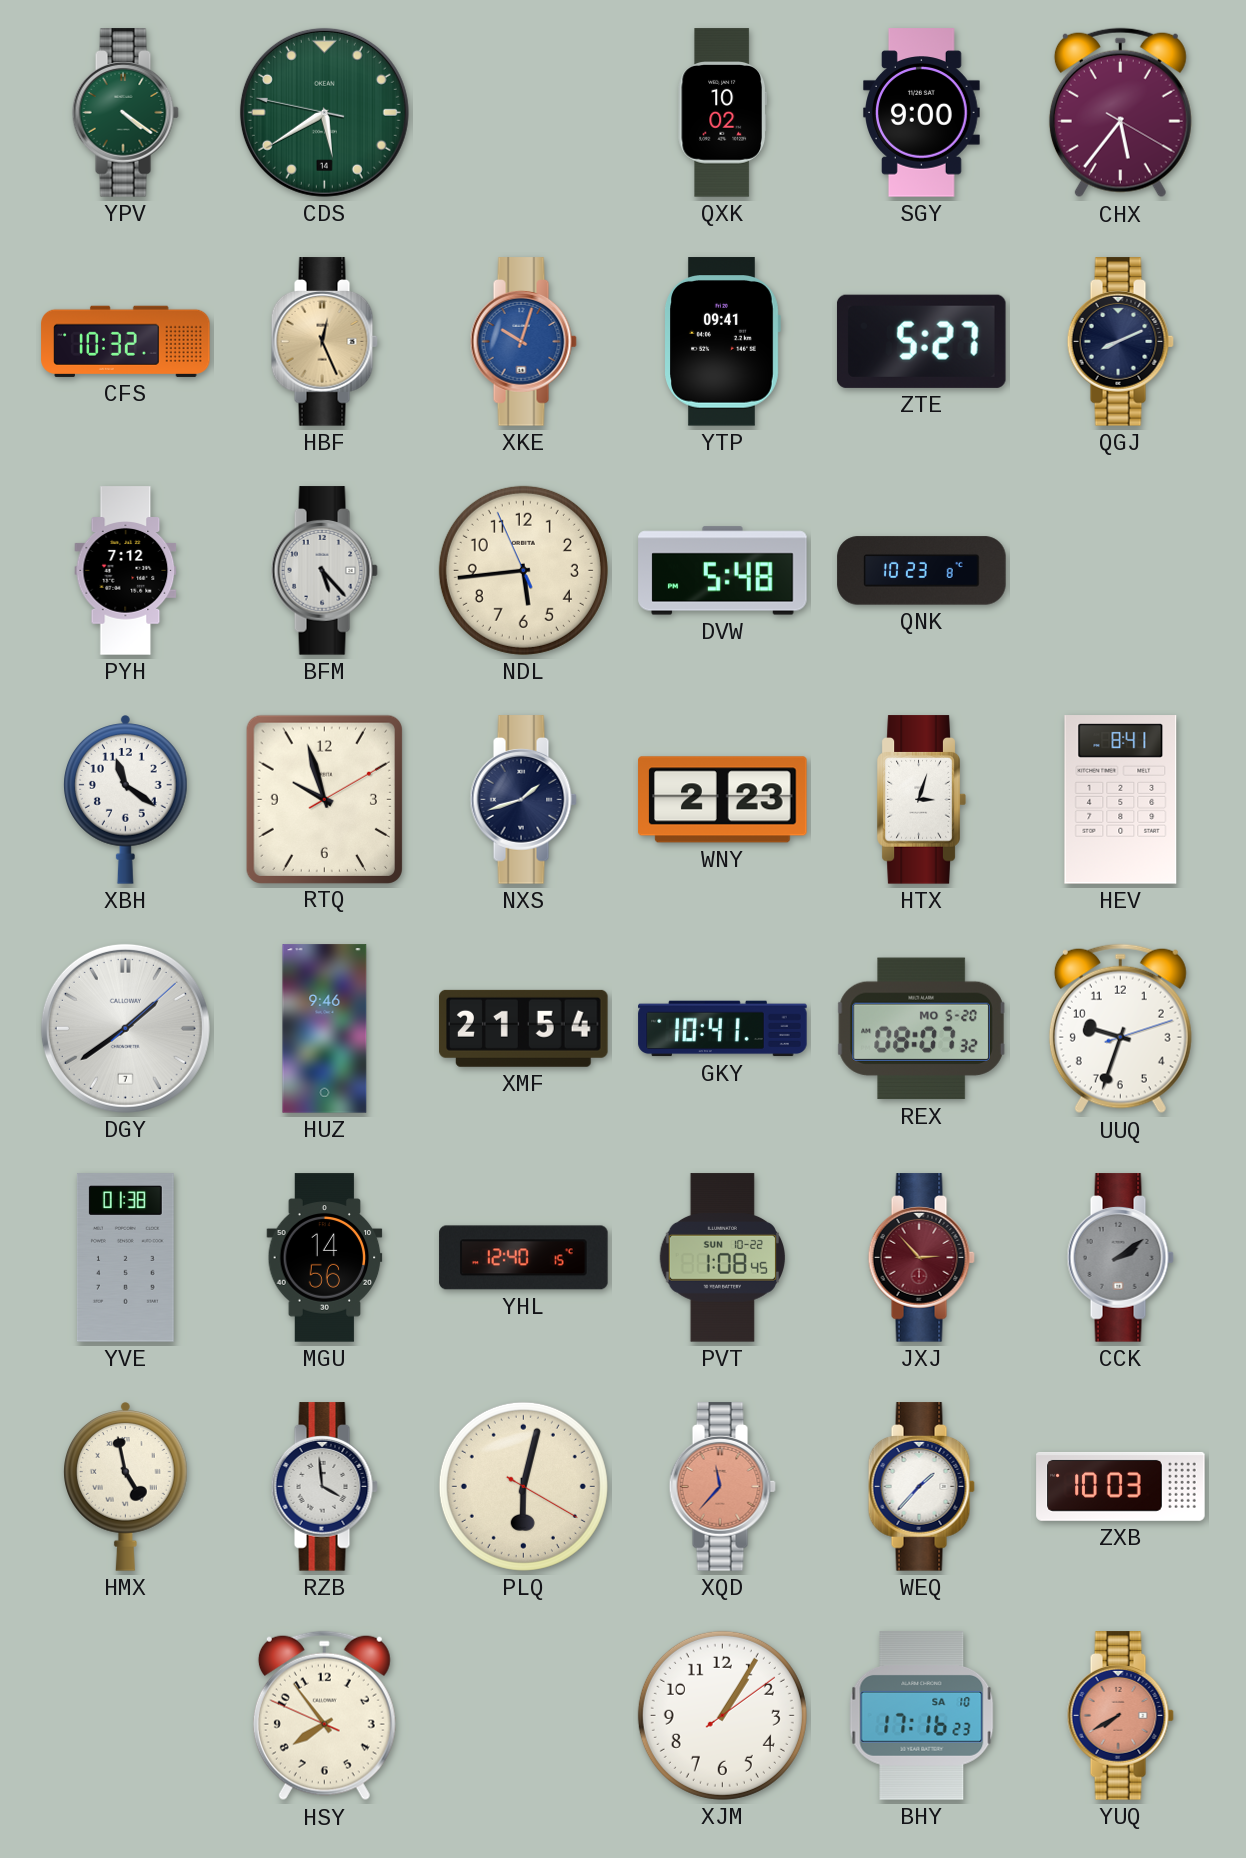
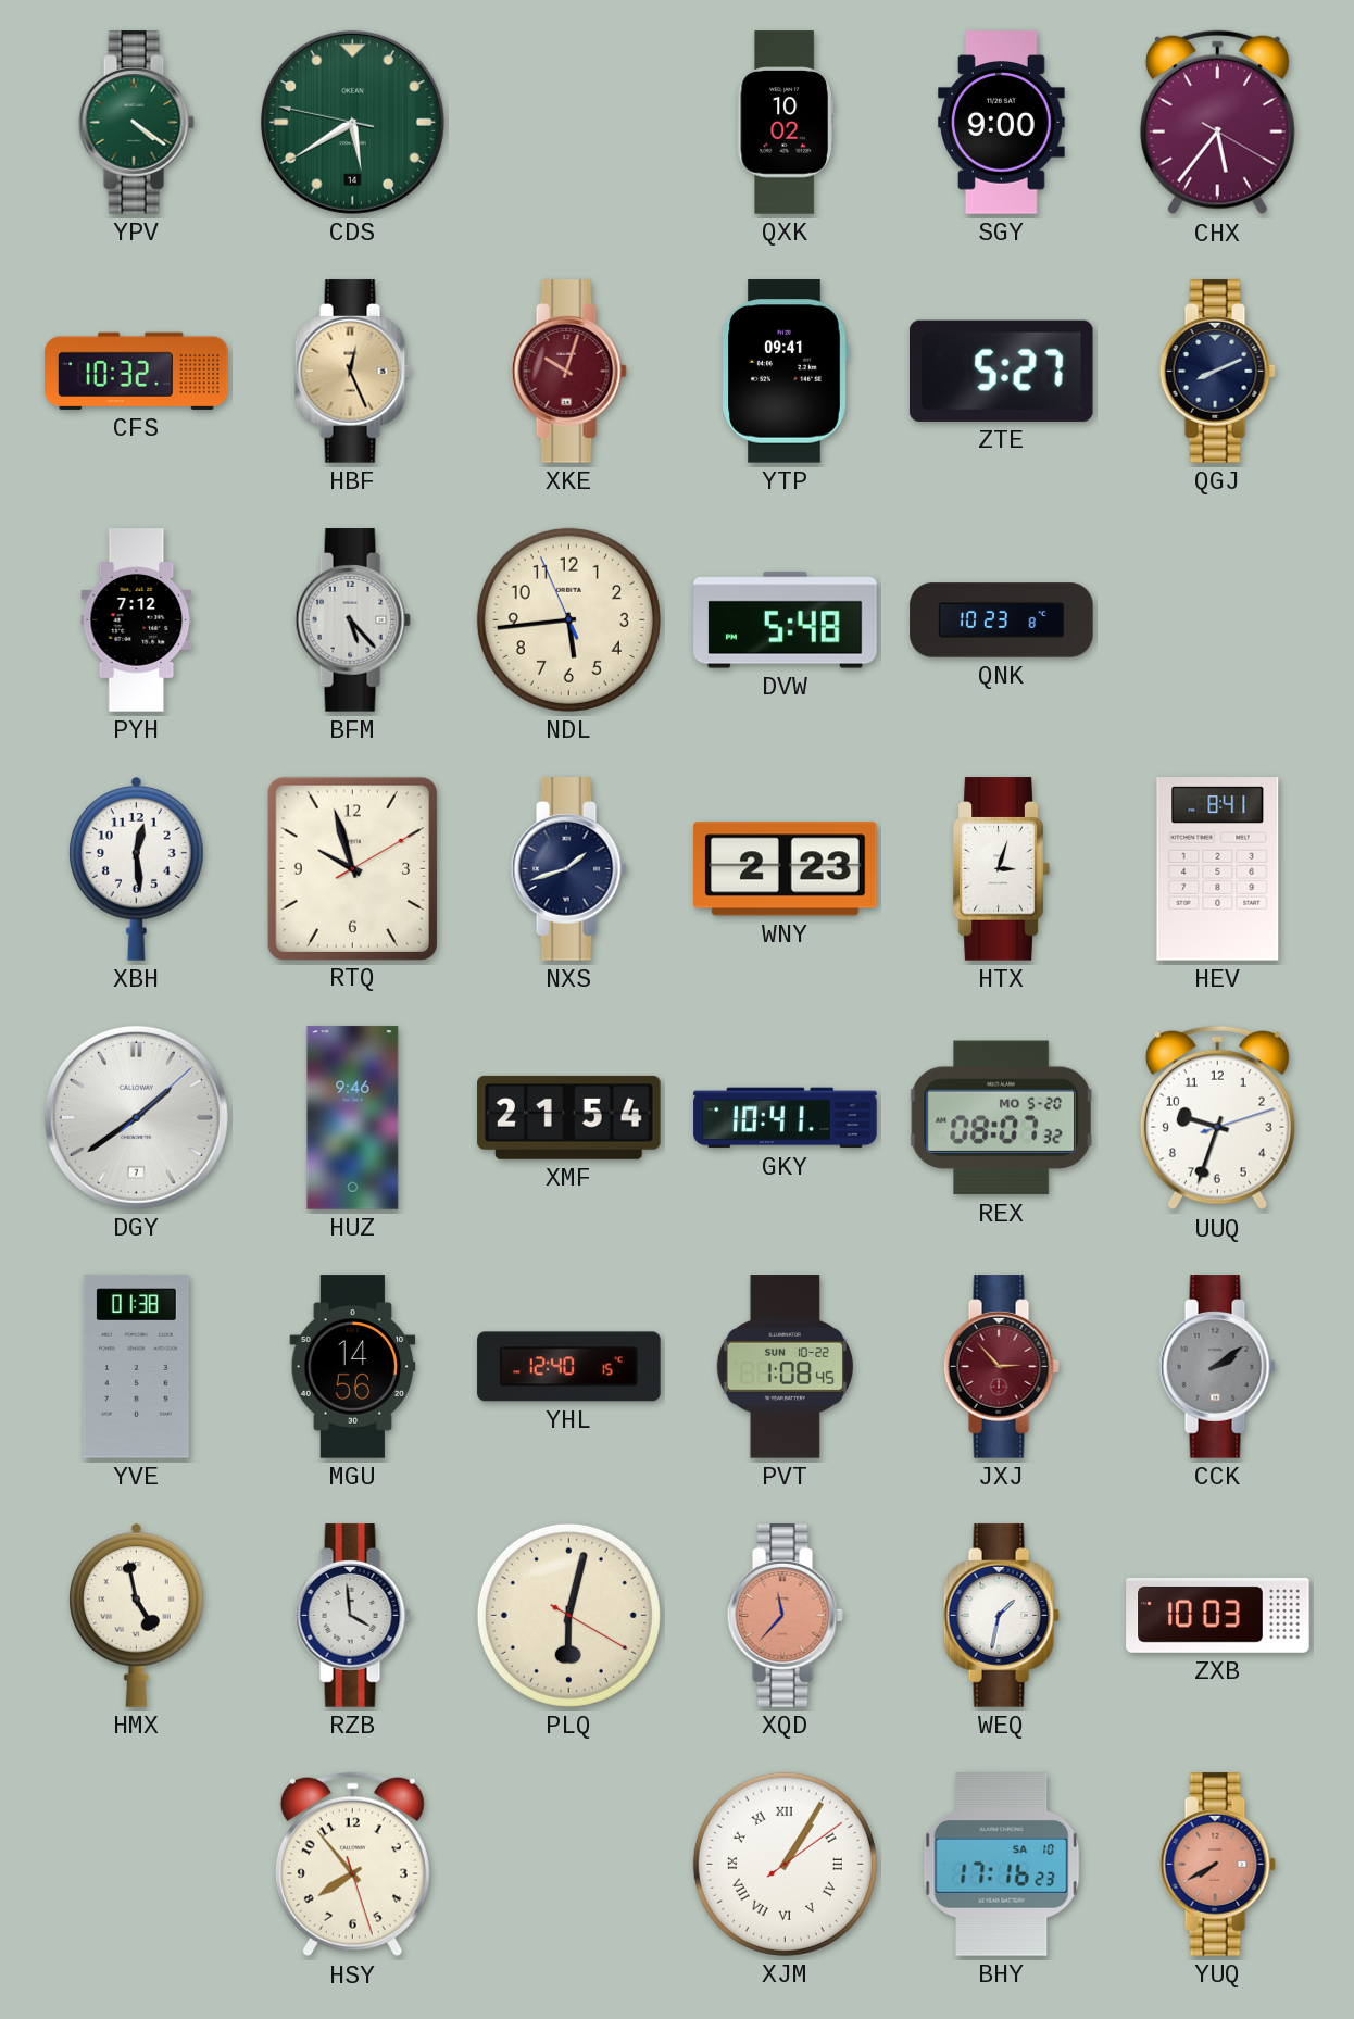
XKE dial: blue -> burgundy
XBH: 11:21 -> 12:29
WEQ: 1:37 -> 1:32
HSY: 7:53:49 -> 7:53:27
XJM numerals: Arabic -> Roman
